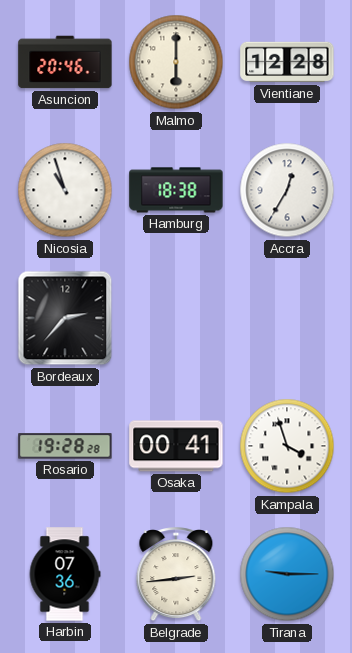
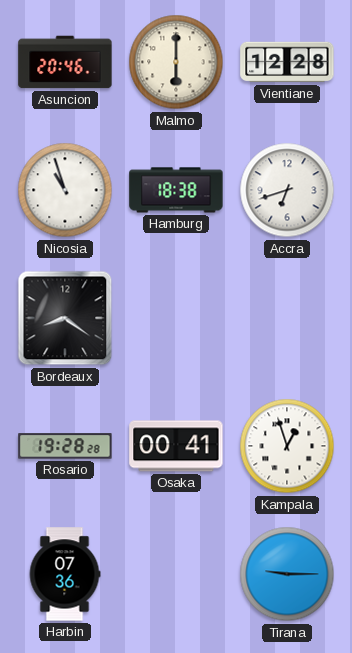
Accra: 12:35 -> 6:42
Bordeaux: 2:37 -> 8:21
Kampala: 3:57 -> 12:57
Belgrade: 2:44 -> none
